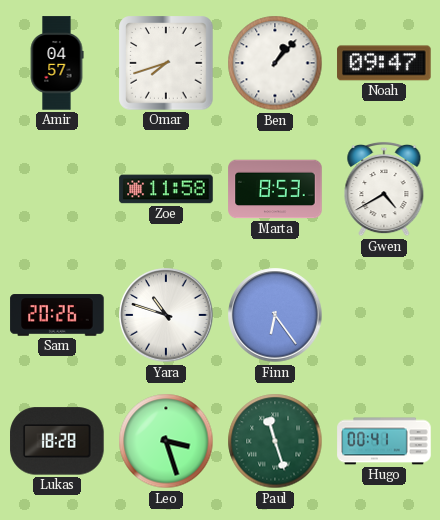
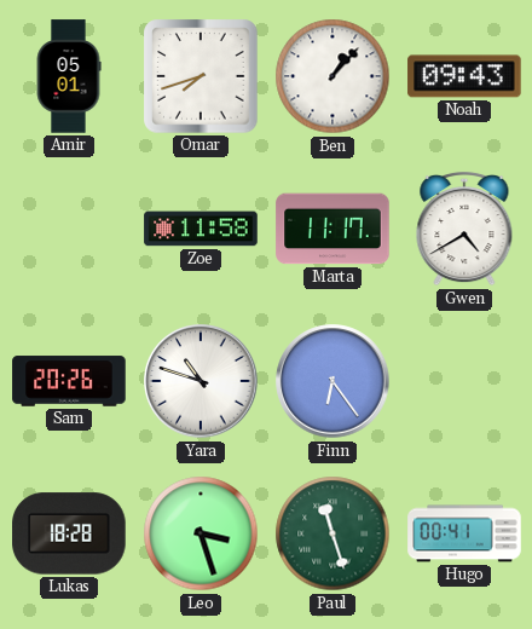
Amir: 04:57 -> 05:01
Noah: 09:47 -> 09:43
Marta: 8:53 -> 11:17
